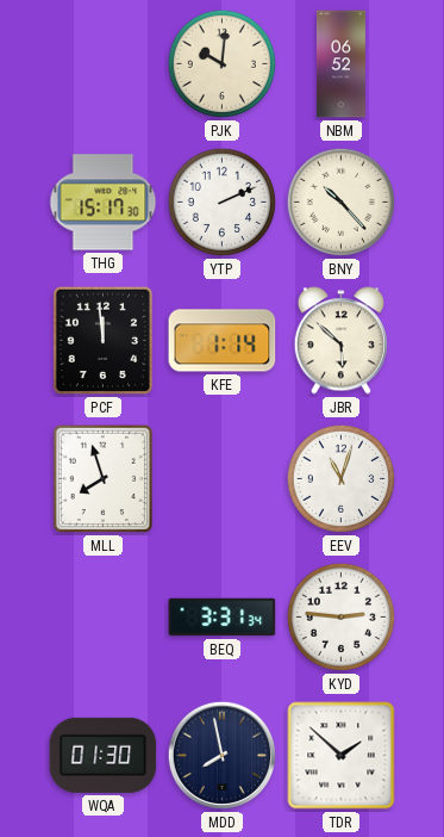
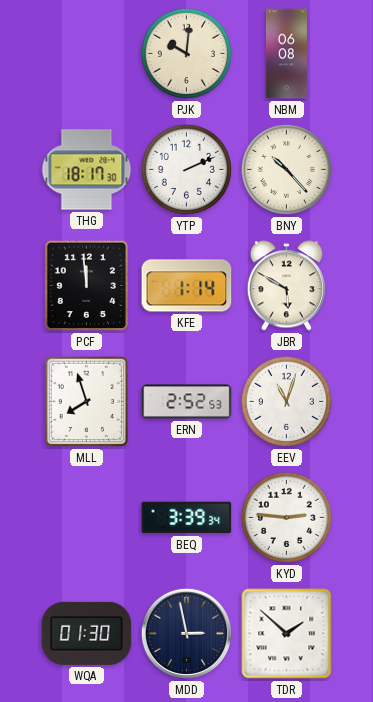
NBM: 06:52 -> 06:08
THG: 15:17 -> 18:17
JBR: 5:52 -> 5:50
ERN: none -> 2:52
BEQ: 3:31 -> 3:39
MDD: 7:58 -> 2:58
